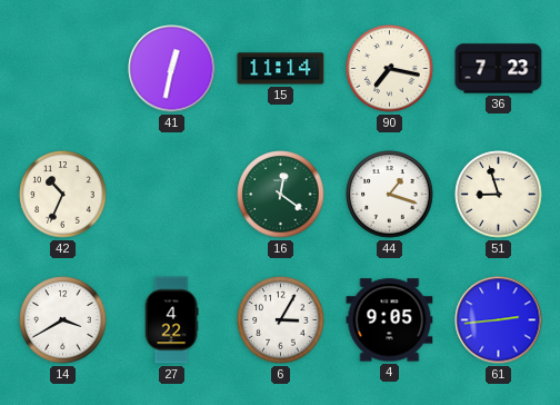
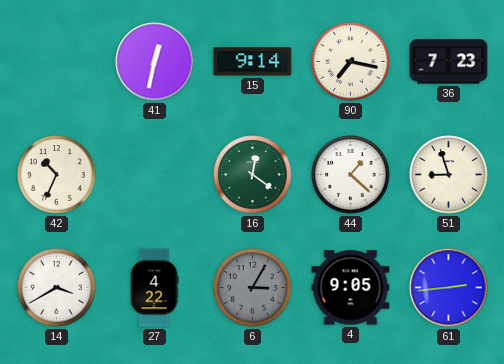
15: 11:14 -> 9:14
44: 1:18 -> 1:22
6 dial: white -> grey
